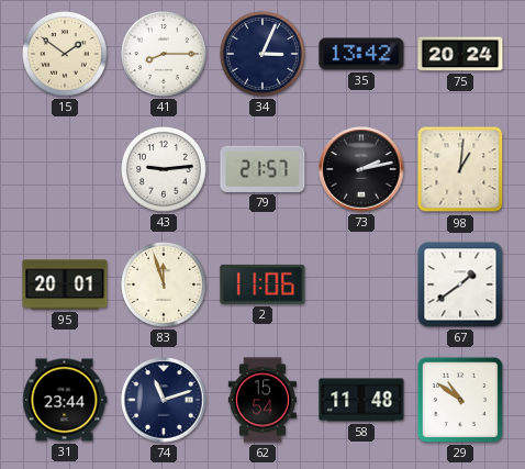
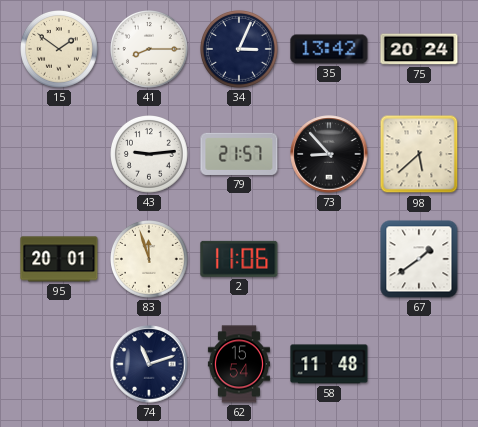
73: 2:13 -> 8:53
98: 1:01 -> 5:38
31: 23:44 -> none
29: 10:51 -> none
